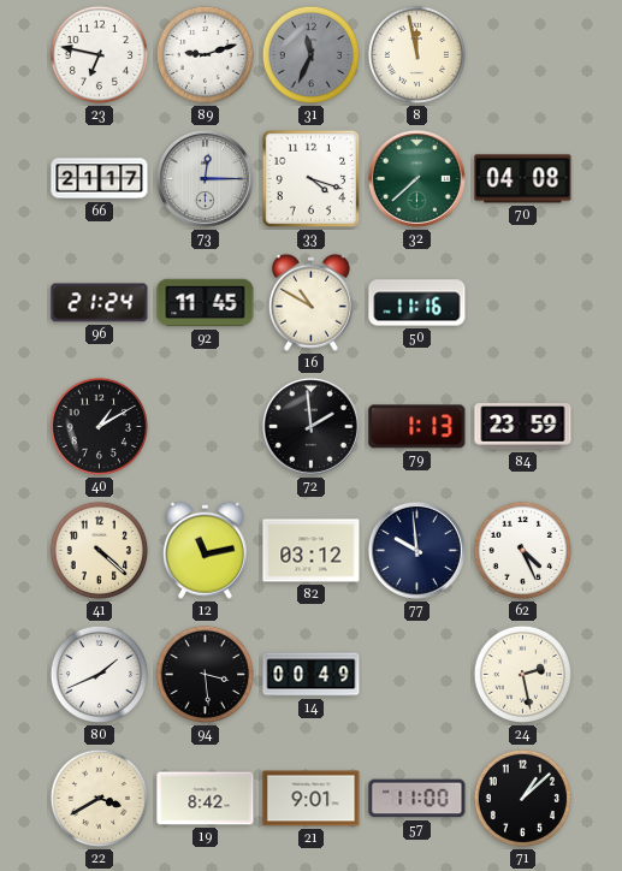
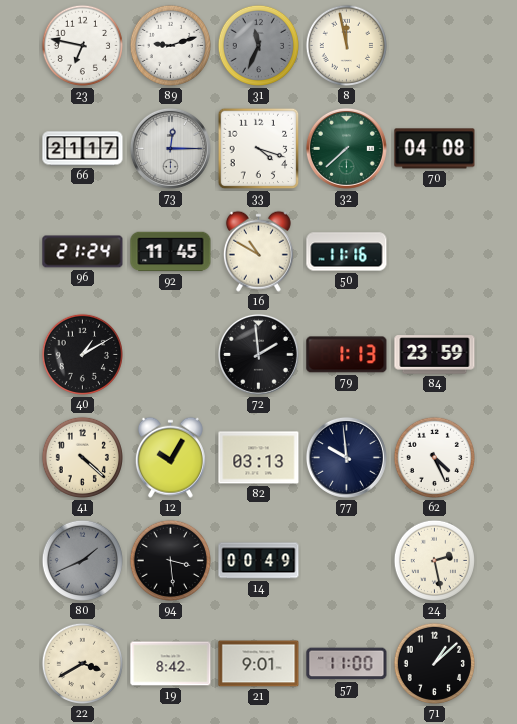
12: 11:13 -> 10:05
82: 03:12 -> 03:13
80 dial: white -> grey
